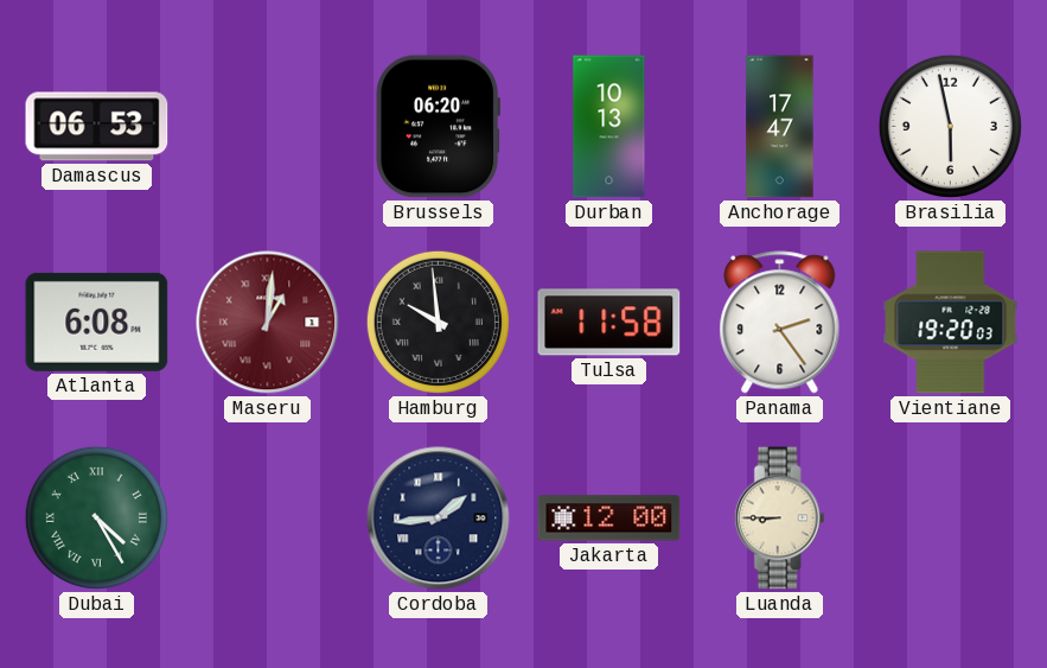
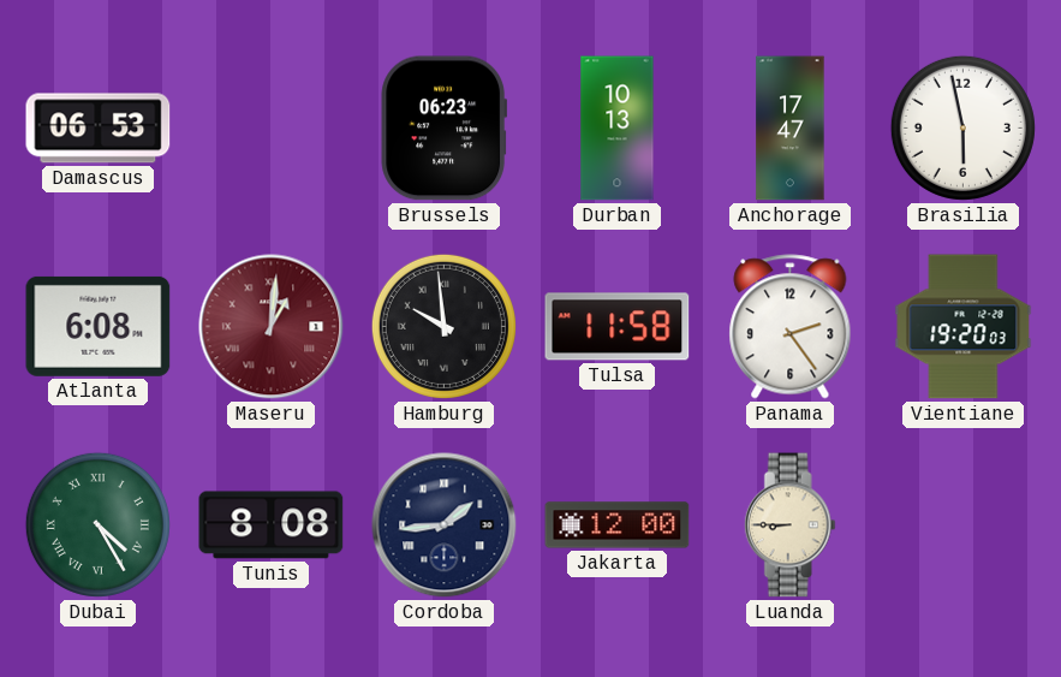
Brussels: 06:20 -> 06:23
Tunis: none -> 8:08
